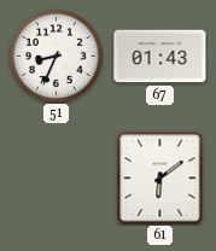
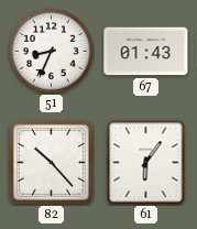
82: none -> 10:23
61: 6:09 -> 6:06
